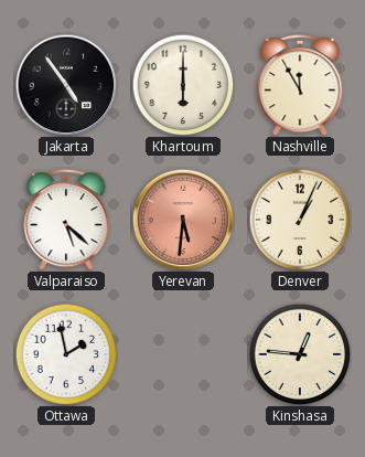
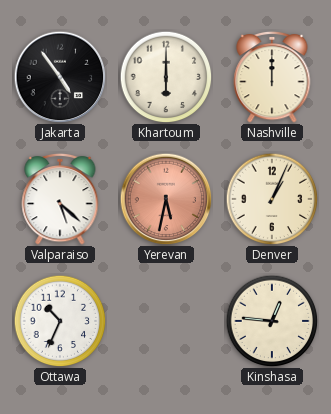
Nashville: 11:55 -> 12:00
Yerevan: 5:31 -> 5:32
Ottawa: 1:58 -> 10:34
